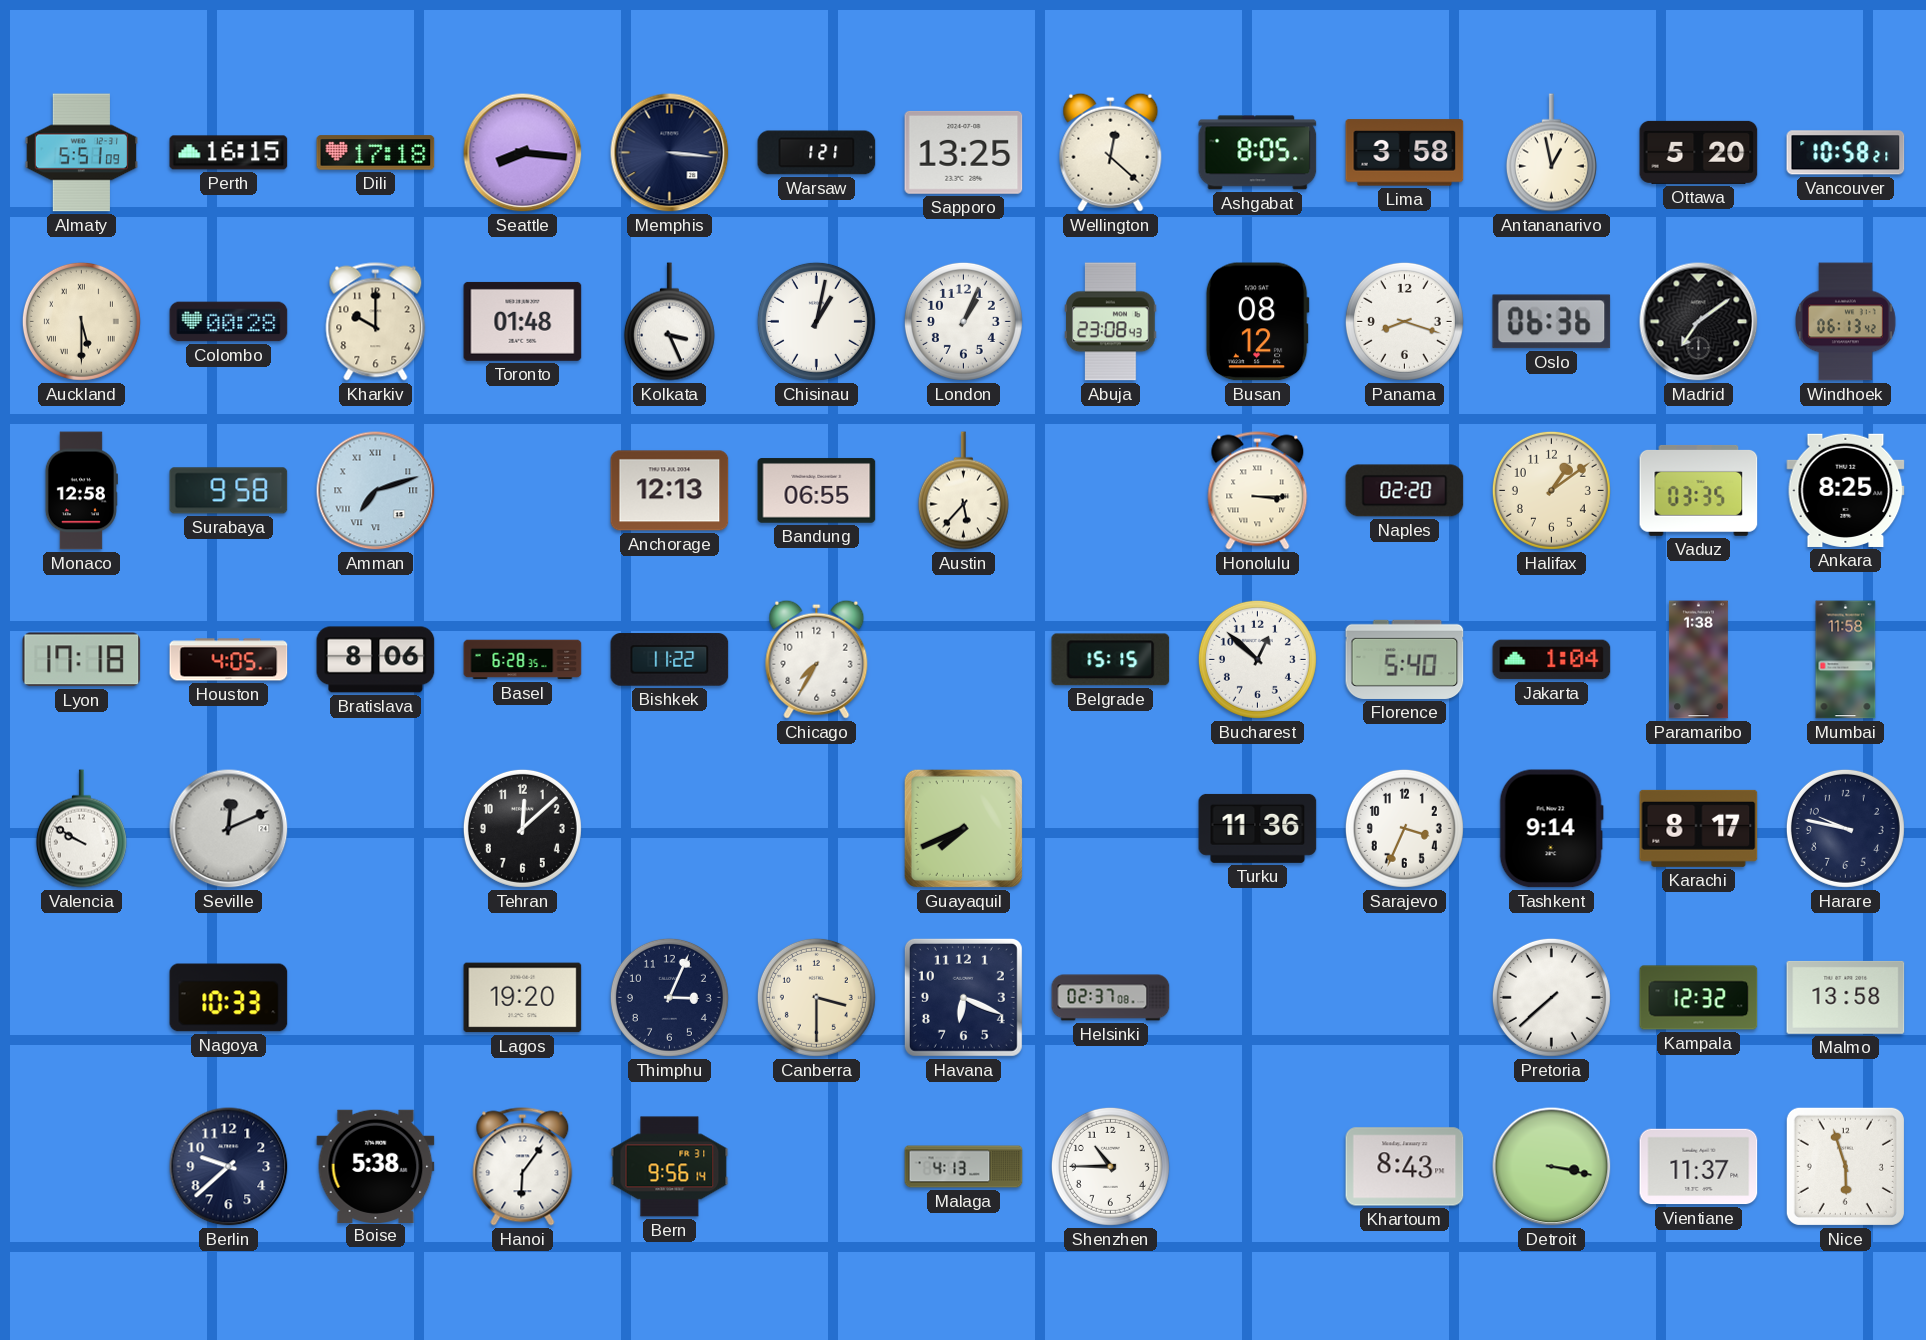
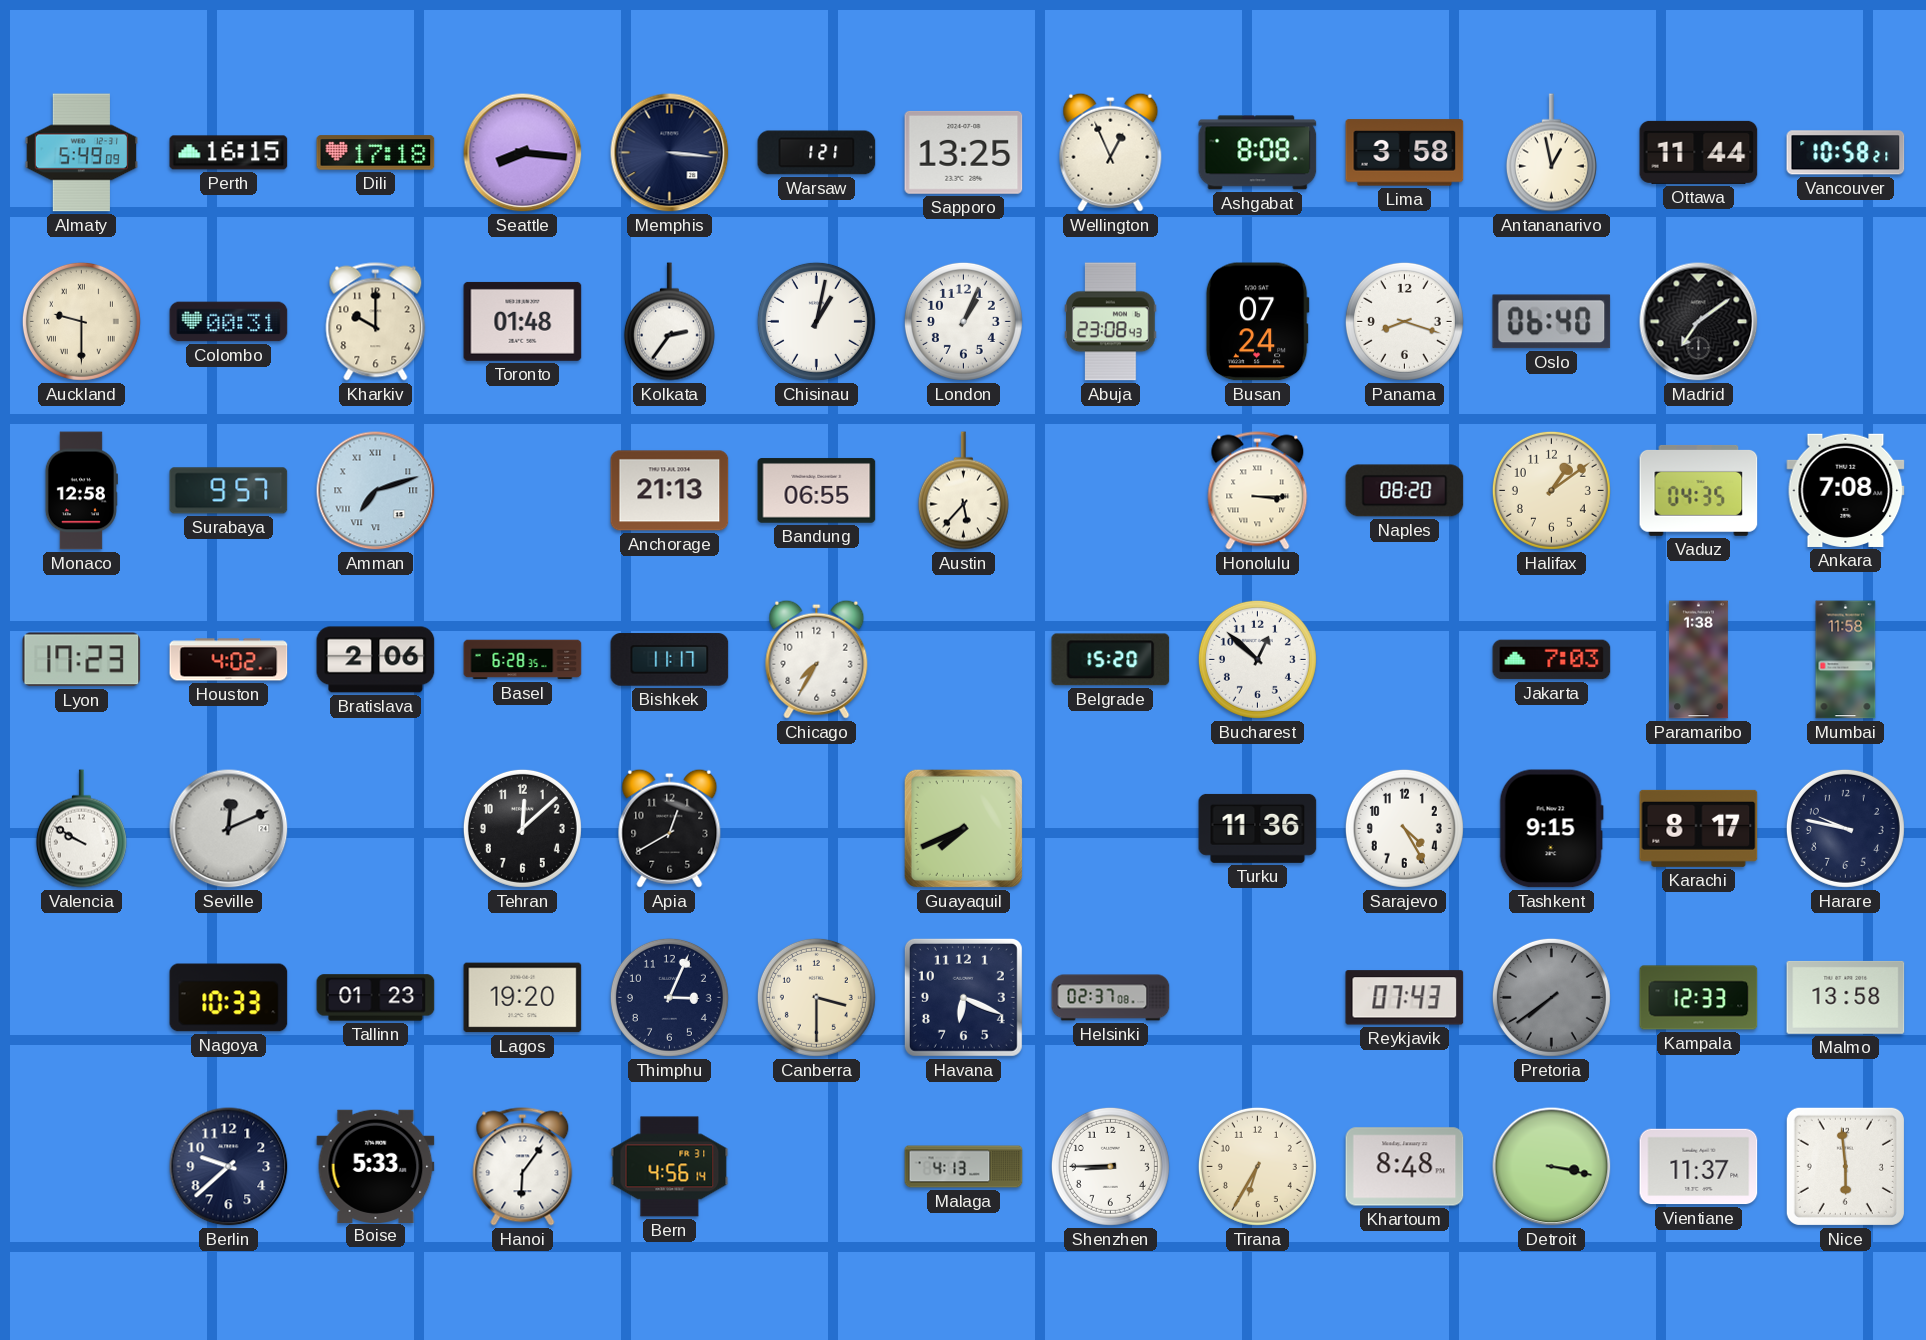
Almaty: 5:51 -> 5:49
Wellington: 12:22 -> 12:56
Ashgabat: 8:05 -> 8:08
Ottawa: 5:20 -> 11:44
Auckland: 5:30 -> 9:30
Colombo: 00:28 -> 00:31
Kolkata: 3:26 -> 2:36
Busan: 08:12 -> 07:24
Oslo: 06:36 -> 06:40
Windhoek: 06:13 -> none
Surabaya: 9:58 -> 9:57
Anchorage: 12:13 -> 21:13
Naples: 02:20 -> 08:20
Vaduz: 03:35 -> 04:35
Ankara: 8:25 -> 7:08
Lyon: 17:18 -> 17:23
Houston: 4:05 -> 4:02
Bratislava: 8:06 -> 2:06
Bishkek: 11:22 -> 11:17
Belgrade: 15:15 -> 15:20
Florence: 5:40 -> none
Jakarta: 1:04 -> 7:03
Apia: none -> 12:40
Sarajevo: 3:34 -> 4:25
Tashkent: 9:14 -> 9:15
Tallinn: none -> 01:23
Reykjavik: none -> 07:43
Pretoria: 7:38 -> 7:39
Pretoria dial: white -> grey
Kampala: 12:32 -> 12:33
Boise: 5:38 -> 5:33
Bern: 9:56 -> 4:56
Shenzhen: 10:45 -> 8:45
Tirana: none -> 6:35
Khartoum: 8:43 -> 8:48
Nice: 5:57 -> 5:59
